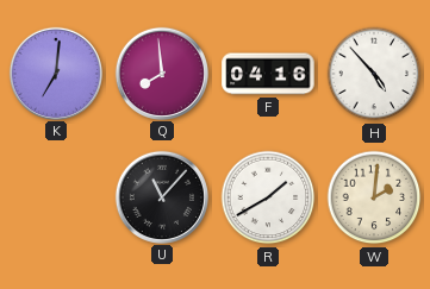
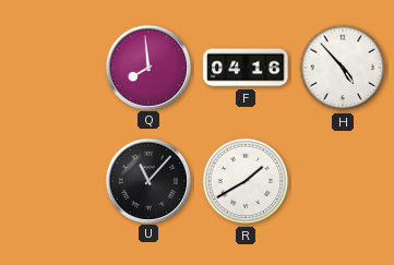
K: 7:01 -> none
W: 2:01 -> none
